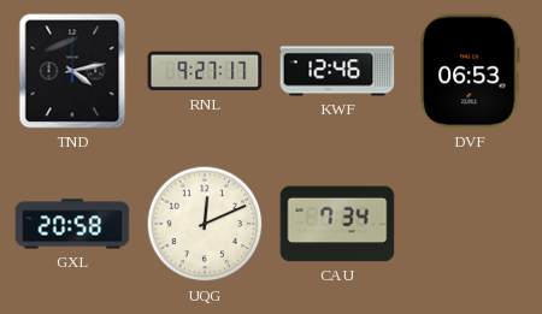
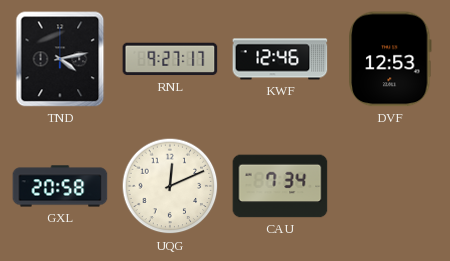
DVF: 06:53 -> 12:53
